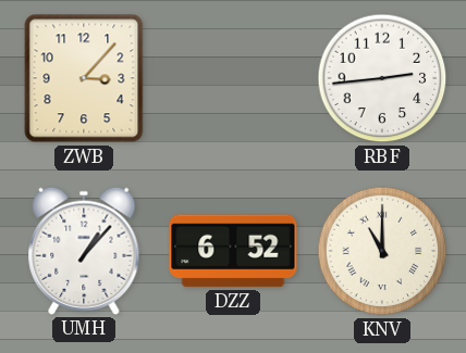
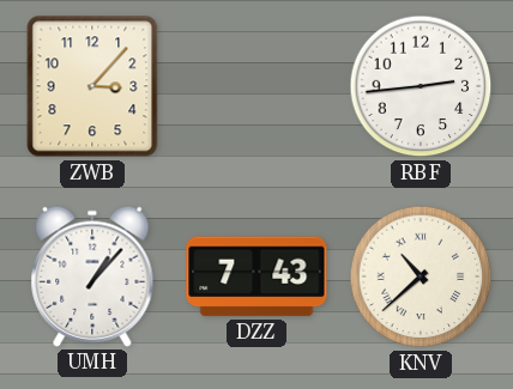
DZZ: 6:52 -> 7:43
KNV: 11:00 -> 10:38
